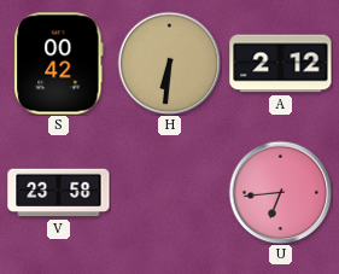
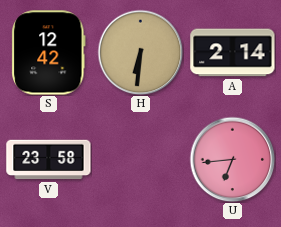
S: 00:42 -> 12:42
A: 2:12 -> 2:14
